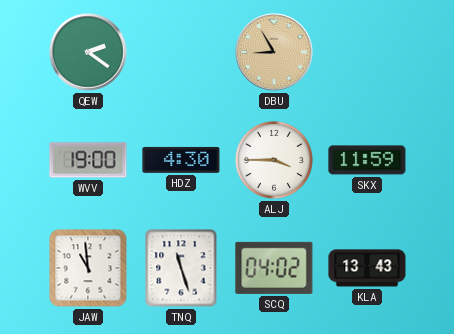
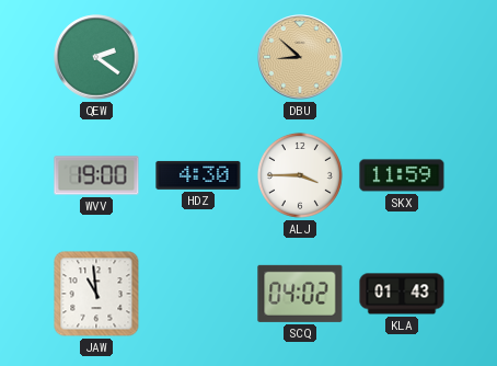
DBU: 8:55 -> 8:52
TNQ: 11:27 -> none
KLA: 13:43 -> 01:43
